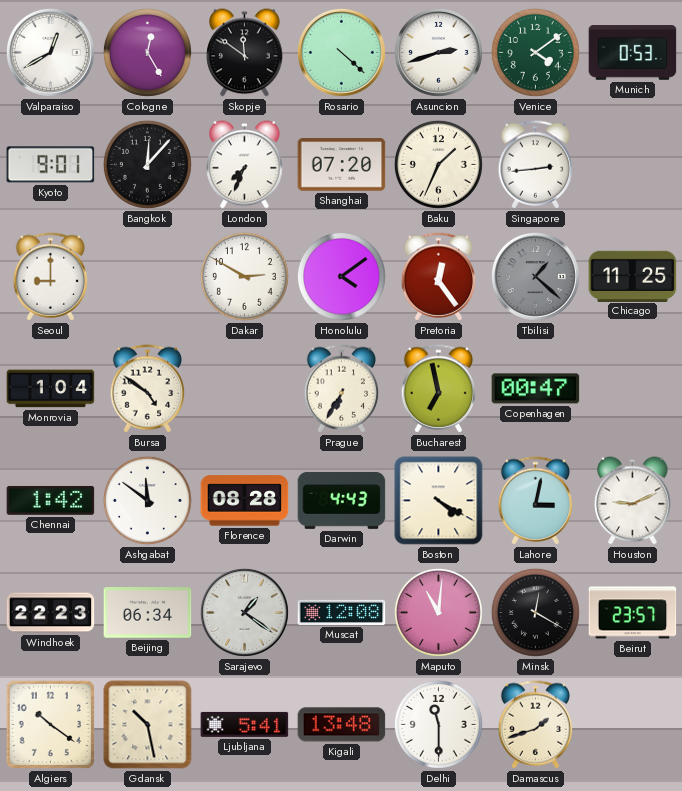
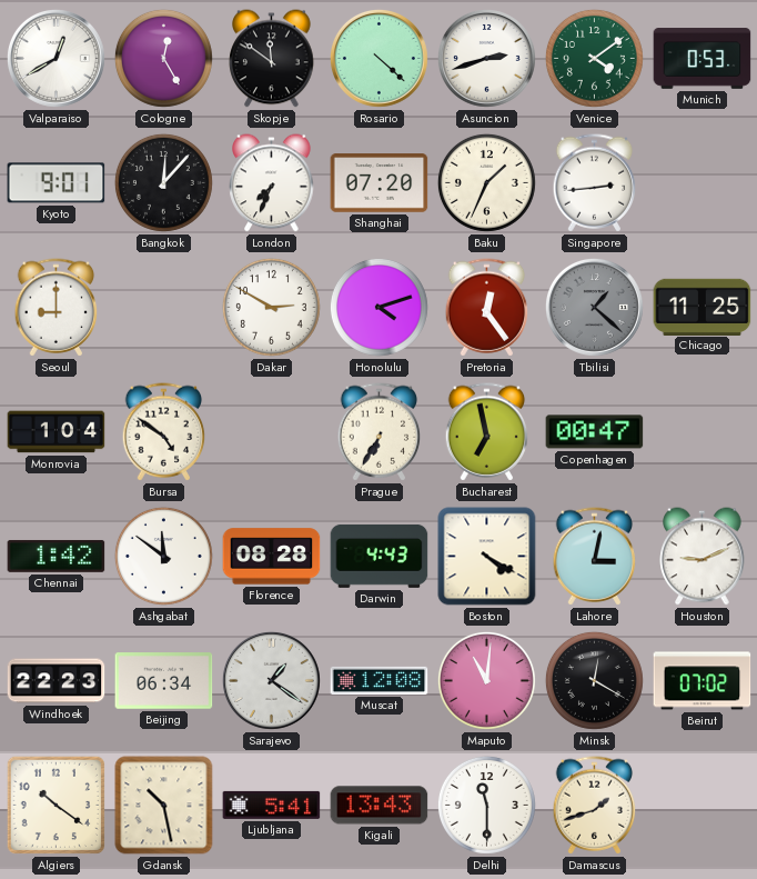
Honolulu: 4:09 -> 4:12
Beirut: 23:57 -> 07:02
Kigali: 13:48 -> 13:43
